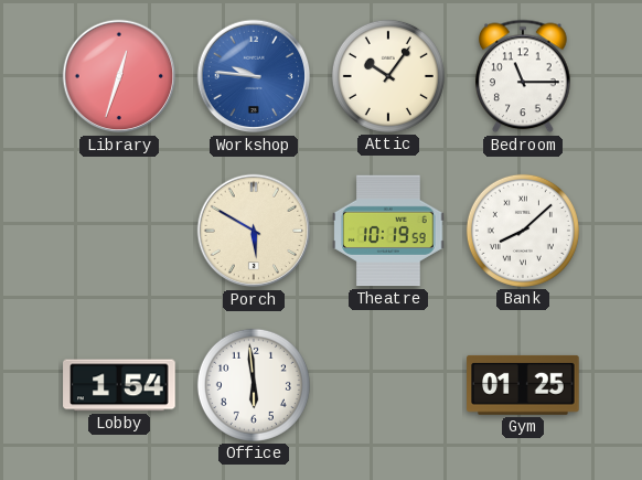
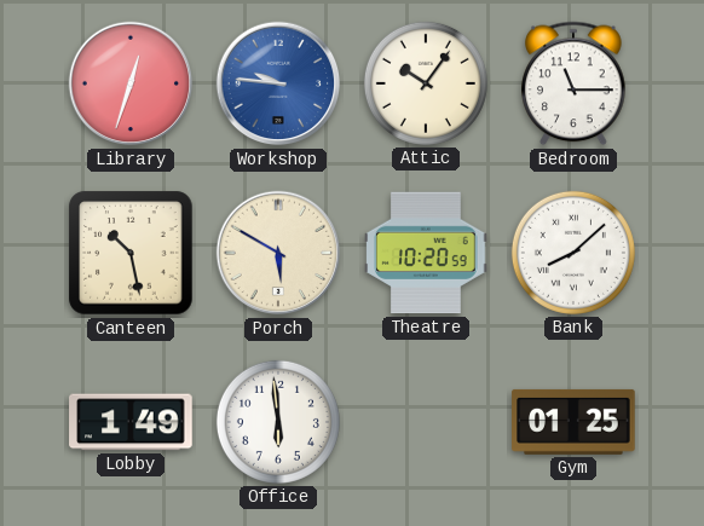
Canteen: none -> 10:28
Theatre: 10:19 -> 10:20
Lobby: 1:54 -> 1:49
